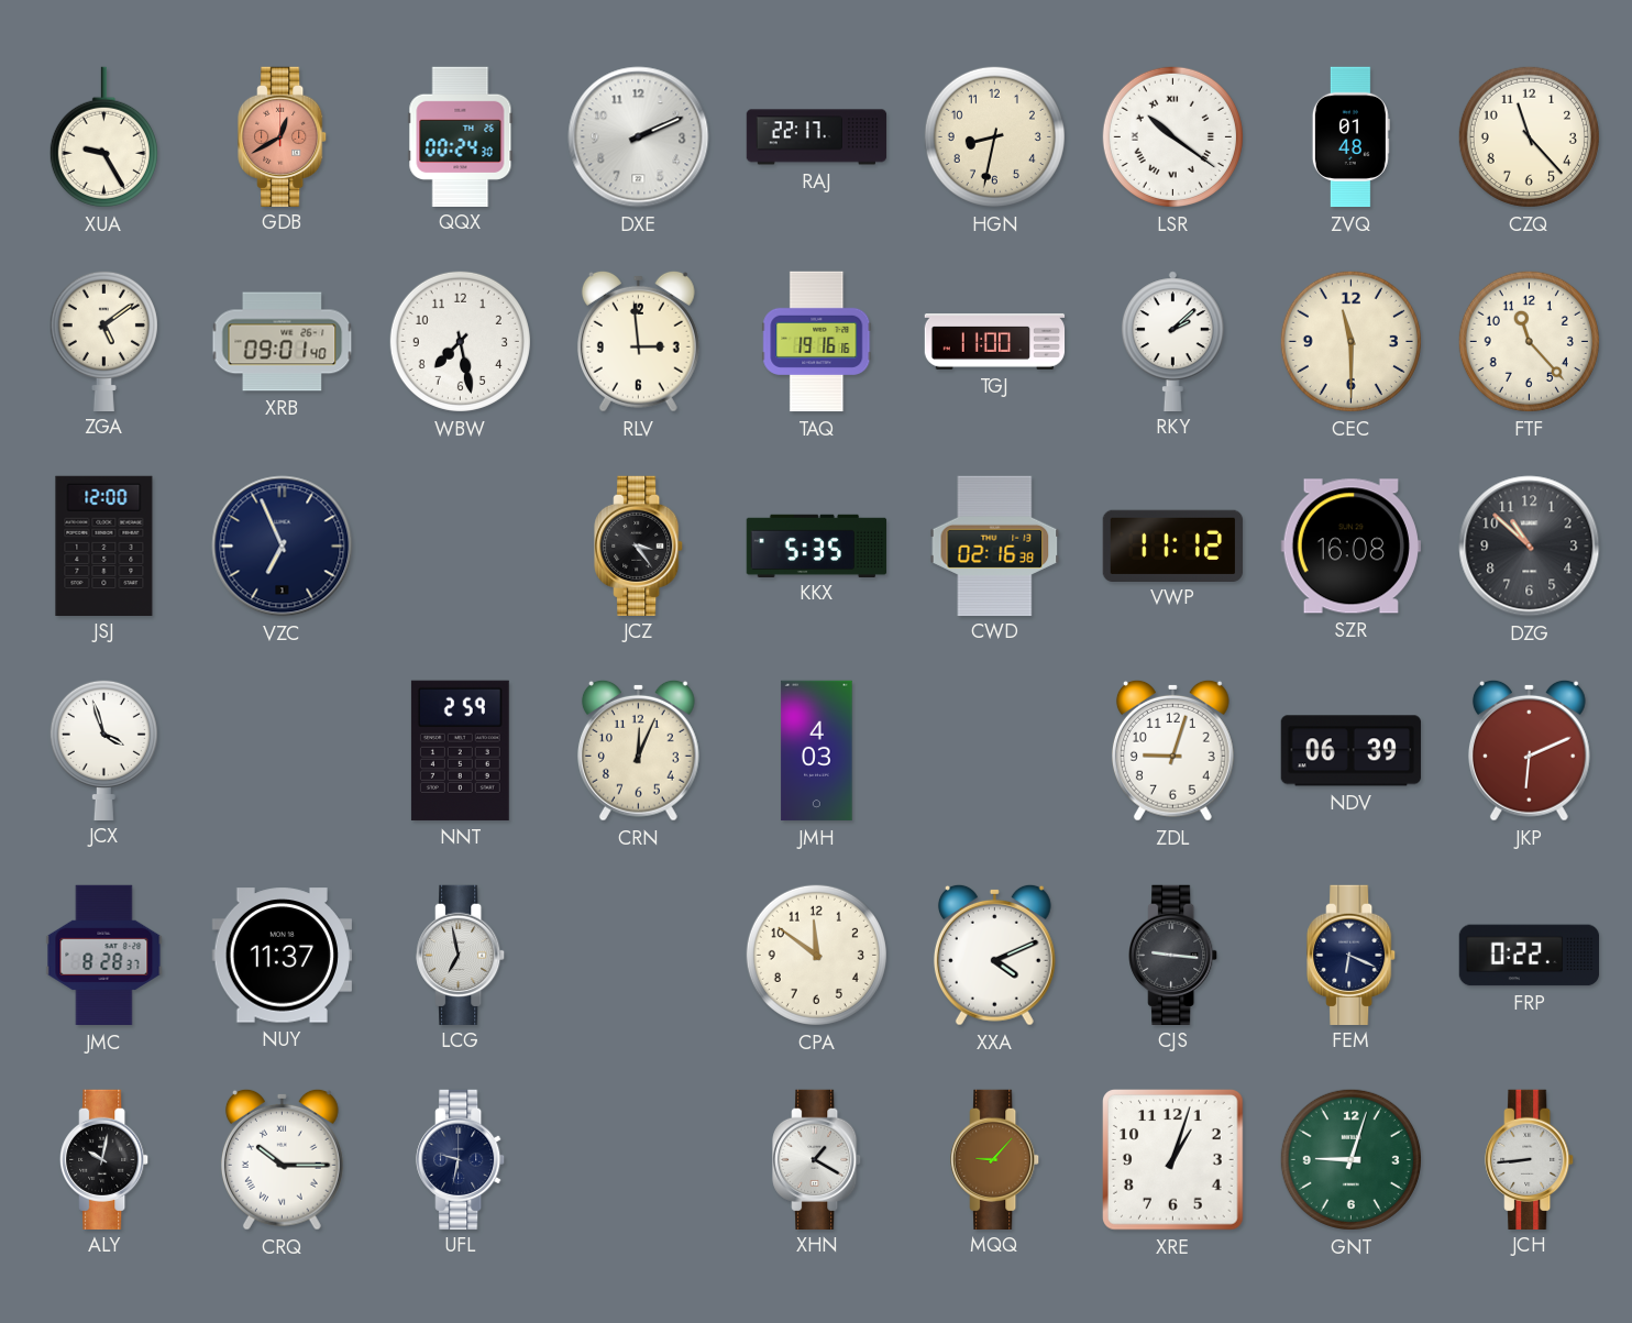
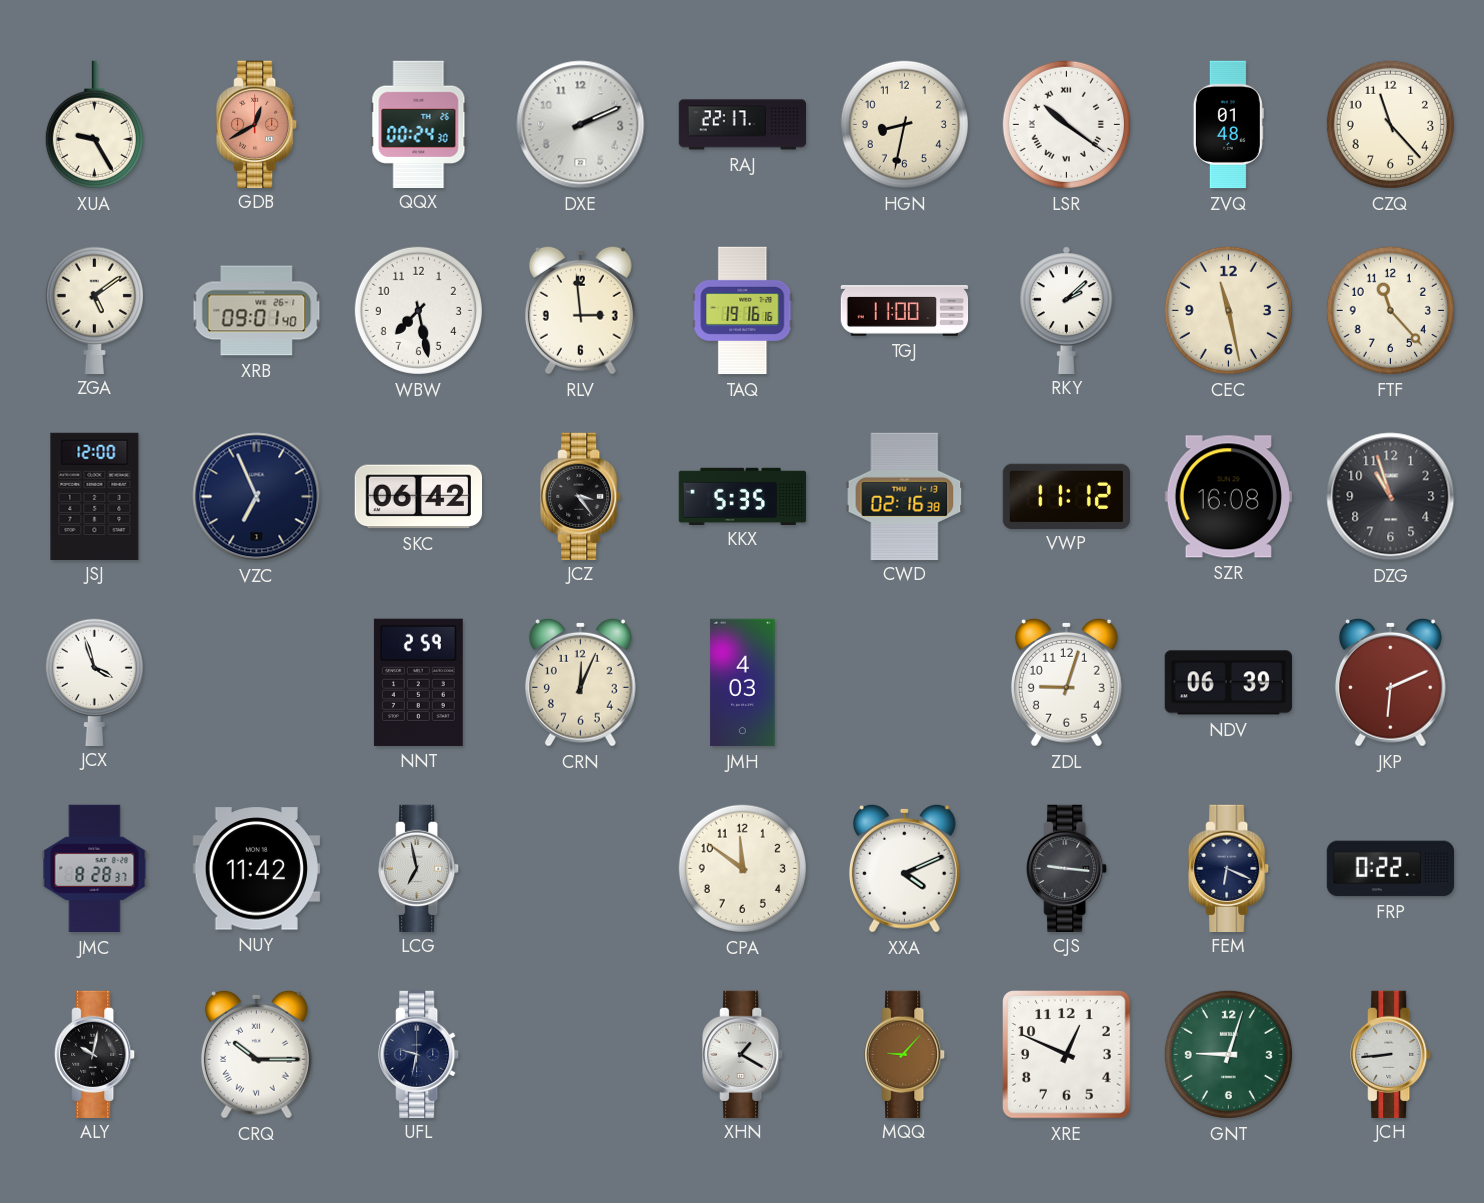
CEC: 11:30 -> 11:28
SKC: none -> 06:42
DZG: 10:52 -> 10:57
NUY: 11:37 -> 11:42
XRE: 1:03 -> 12:49
